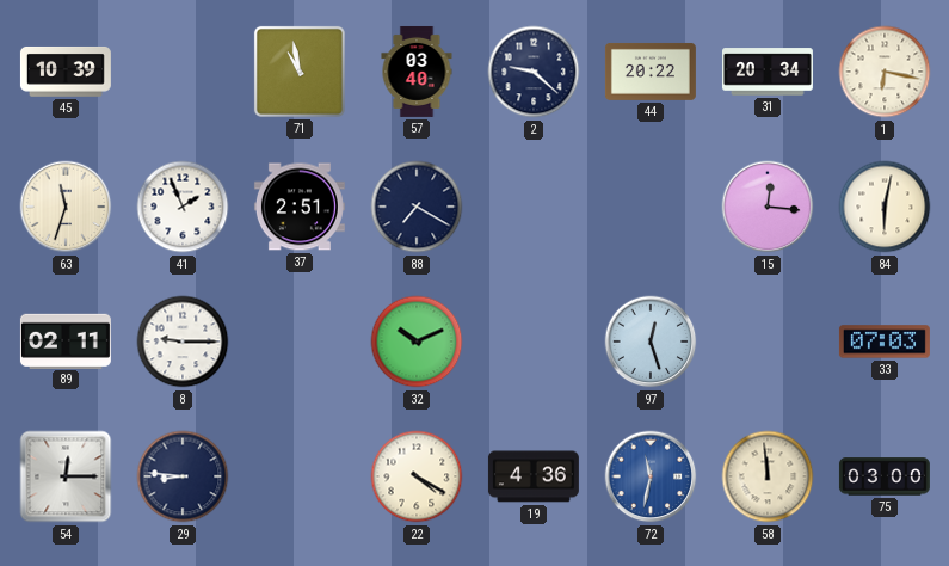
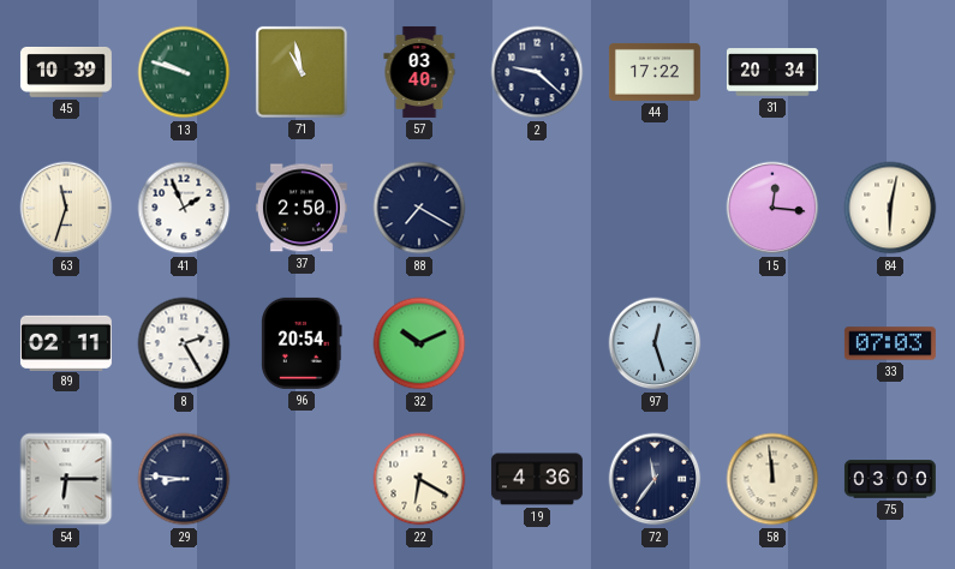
13: none -> 9:48
44: 20:22 -> 17:22
1: 6:17 -> none
37: 2:51 -> 2:50
8: 9:15 -> 2:25
96: none -> 20:54
54: 12:15 -> 6:15
22: 4:20 -> 6:20
72: 11:32 -> 11:36
72 dial: blue -> navy
